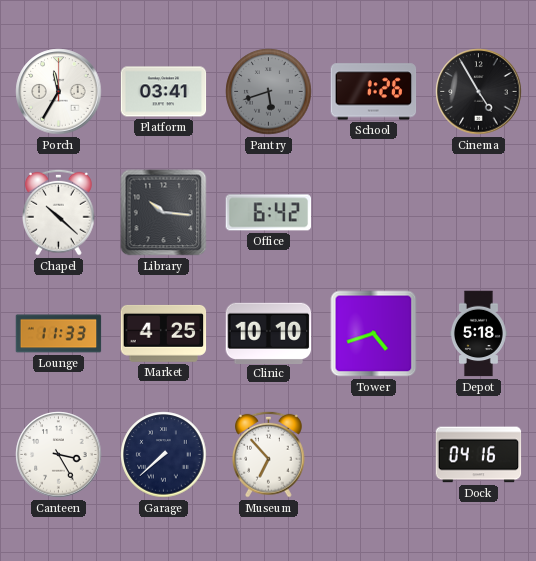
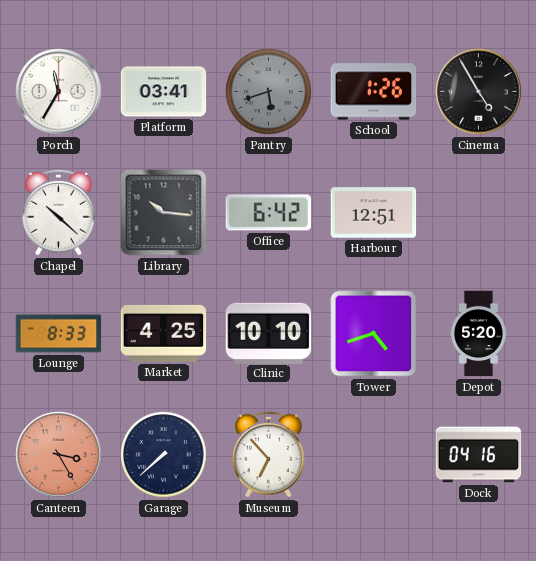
Harbour: none -> 12:51
Lounge: 11:33 -> 8:33
Depot: 5:18 -> 5:20
Canteen dial: white -> salmon
